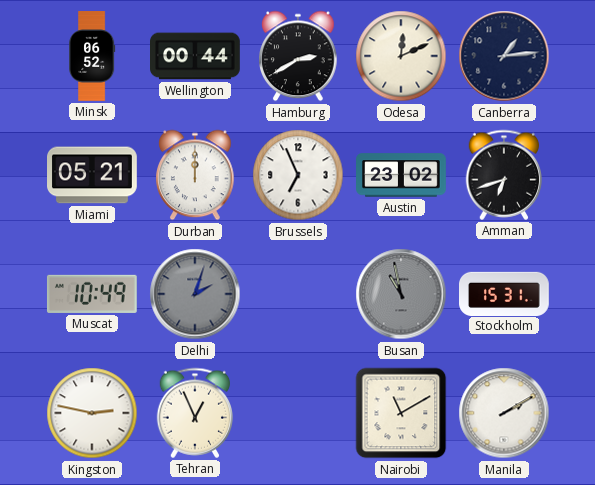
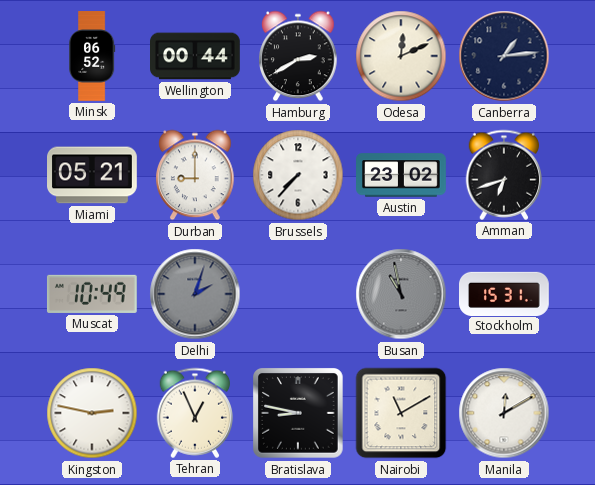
Durban: 12:00 -> 9:00
Brussels: 6:56 -> 7:37
Bratislava: none -> 8:47
Manila: 2:10 -> 12:10
